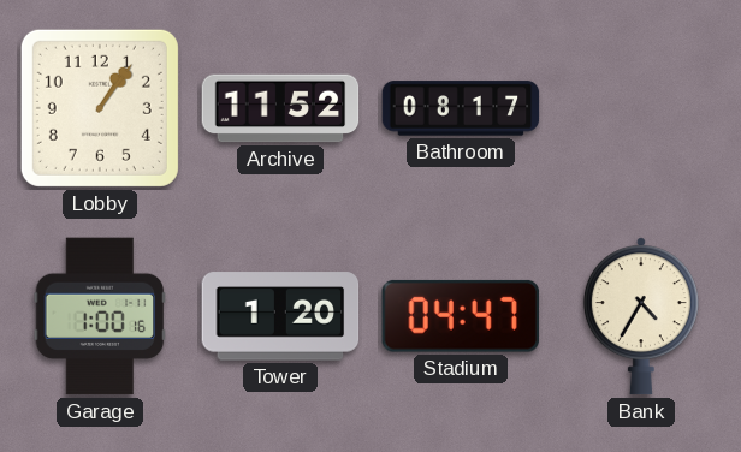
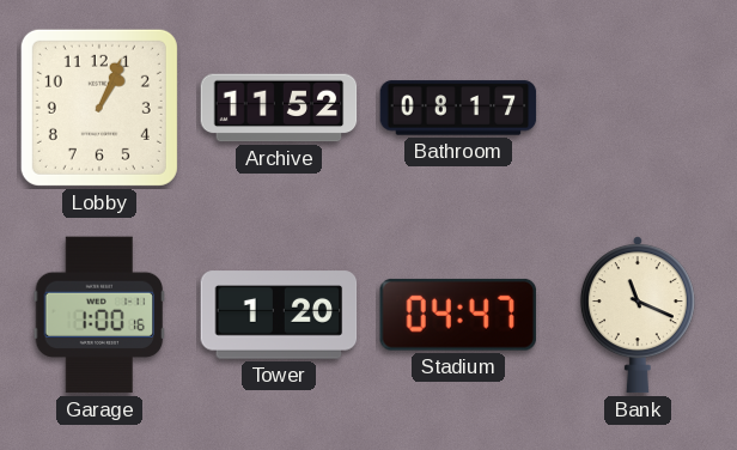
Lobby: 1:06 -> 1:04
Bank: 4:35 -> 11:19
